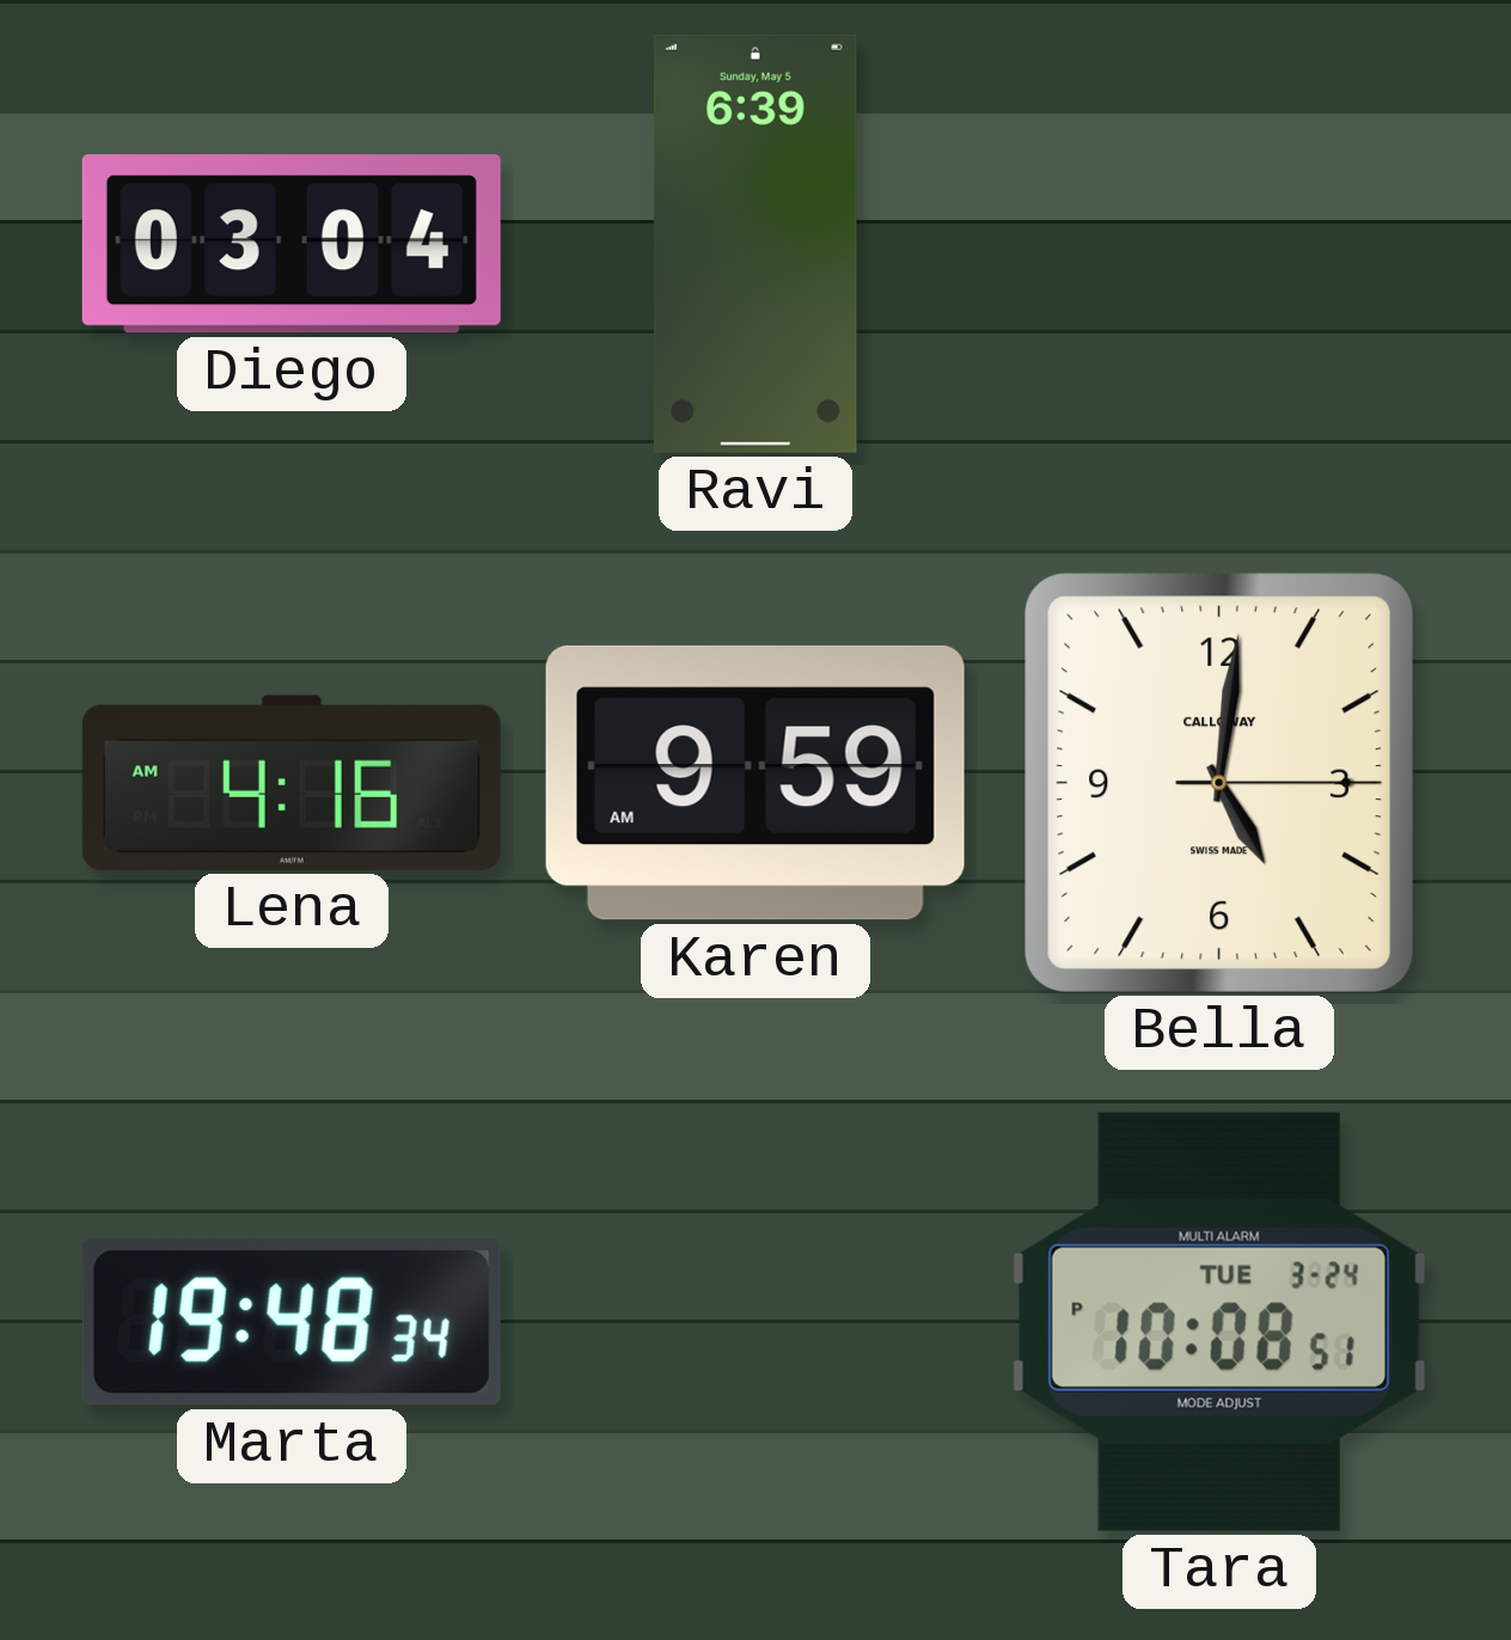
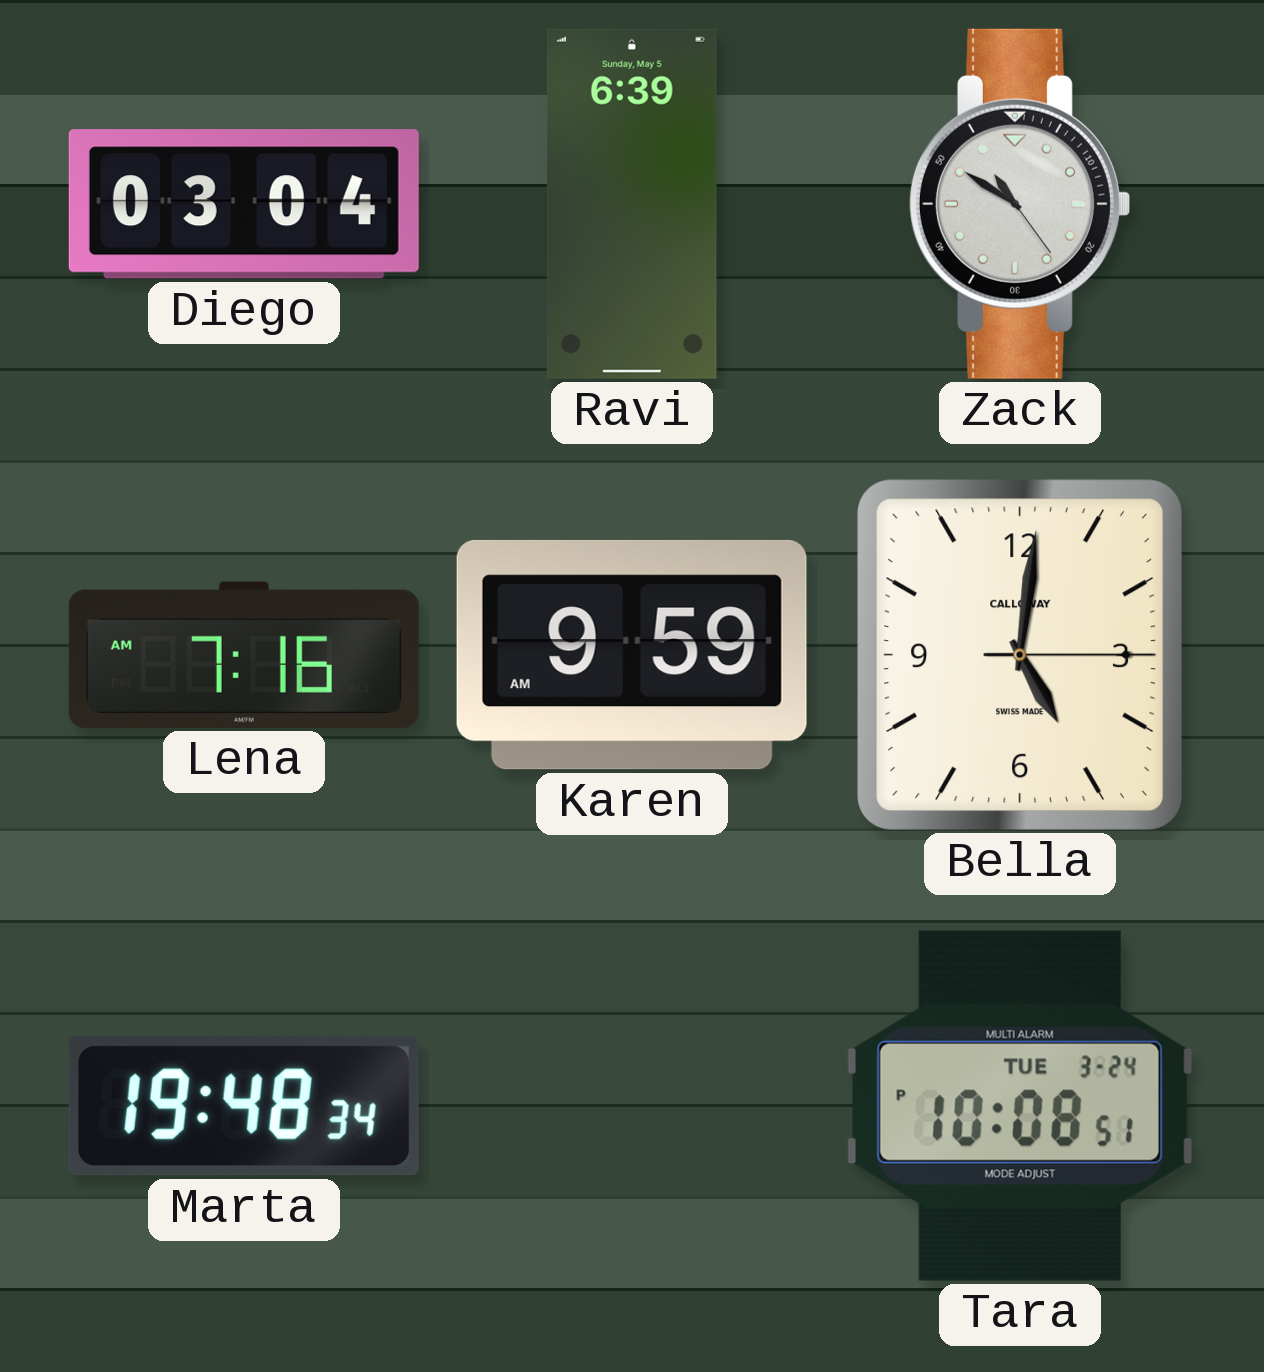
Zack: none -> 10:50
Lena: 4:16 -> 7:16
